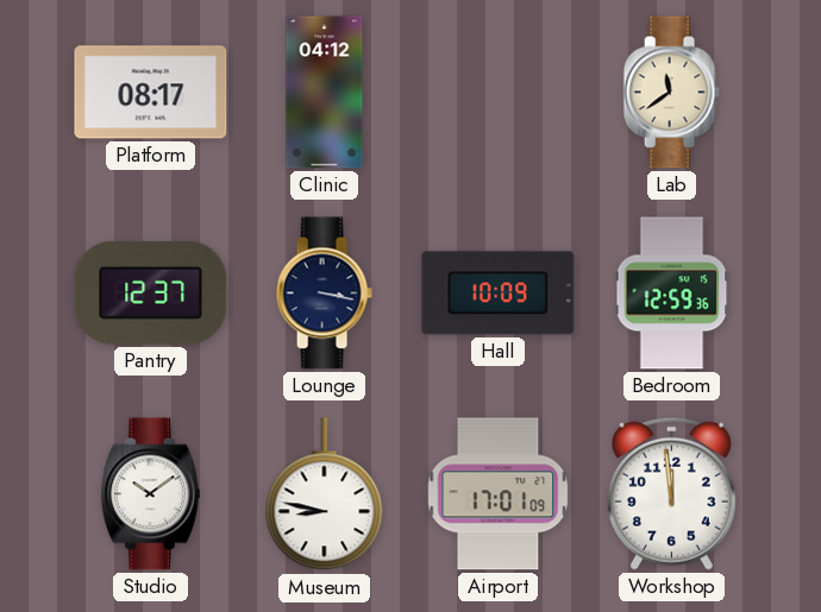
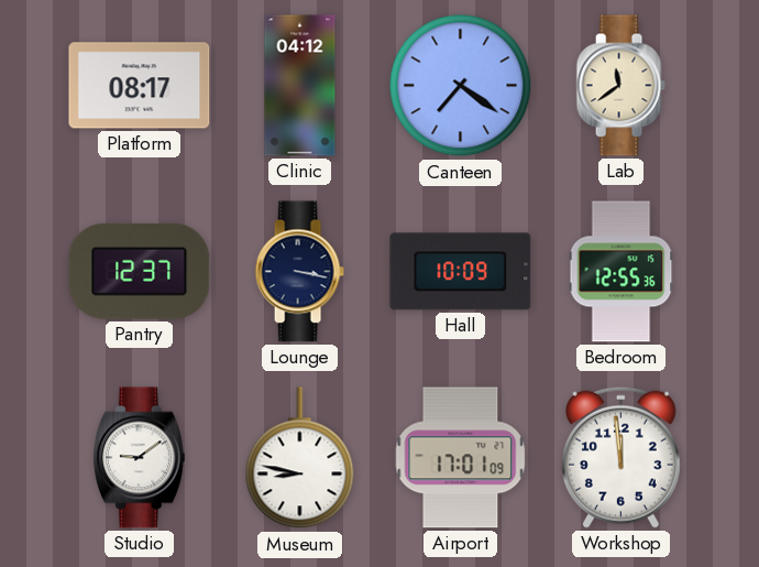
Canteen: none -> 7:21
Bedroom: 12:59 -> 12:55
Studio: 10:09 -> 9:09
